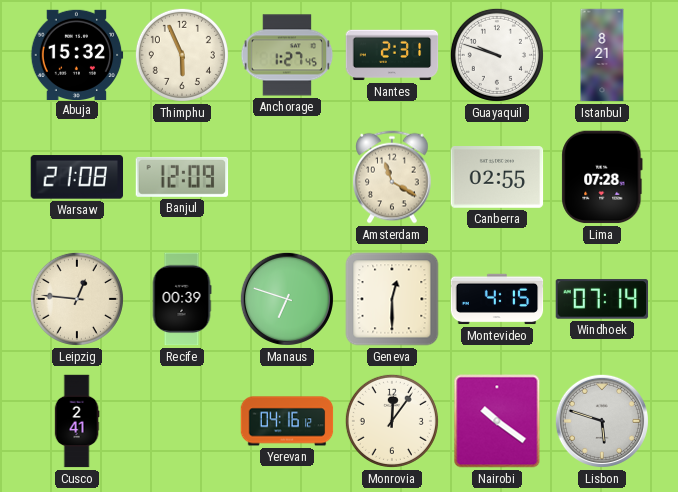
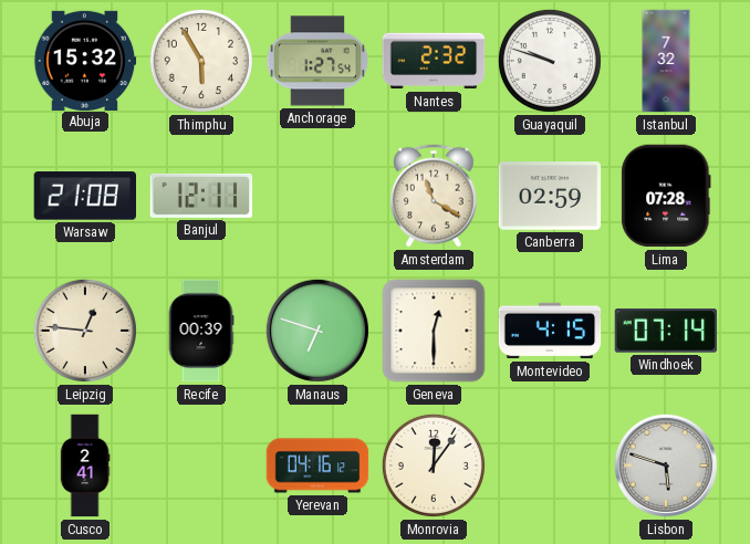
Thimphu: 5:56 -> 5:55
Anchorage: 1:27:45 -> 1:27:54
Nantes: 2:31 -> 2:32
Istanbul: 8:21 -> 7:32
Banjul: 12:09 -> 12:11
Canberra: 02:55 -> 02:59
Nairobi: 10:21 -> none
